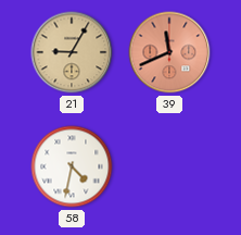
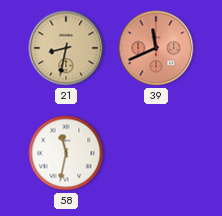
21: 9:05 -> 8:32
58: 4:32 -> 11:32
